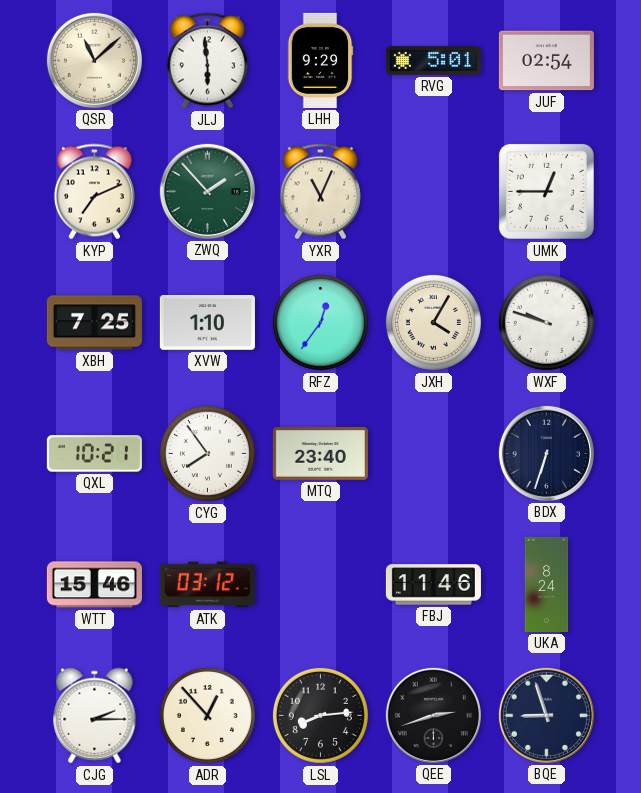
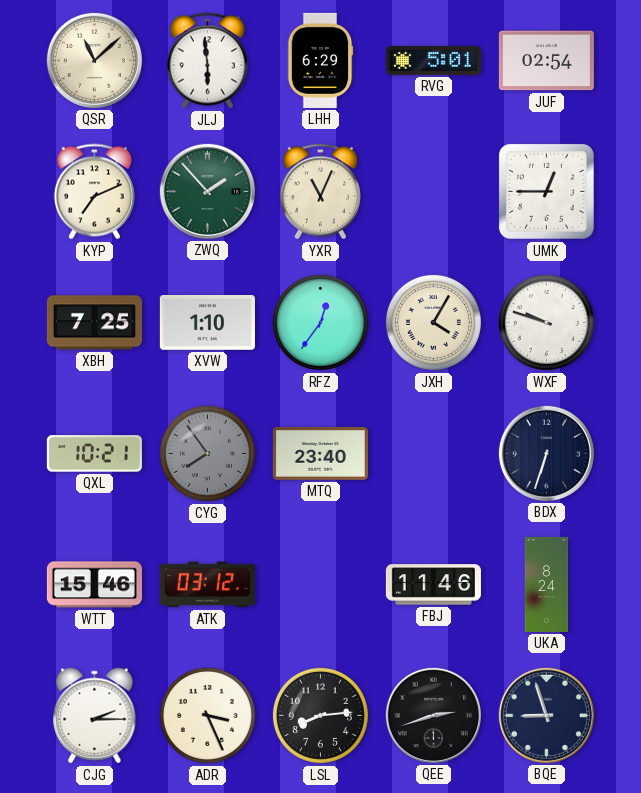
LHH: 9:29 -> 6:29
CYG dial: white -> grey
ADR: 12:53 -> 3:26
